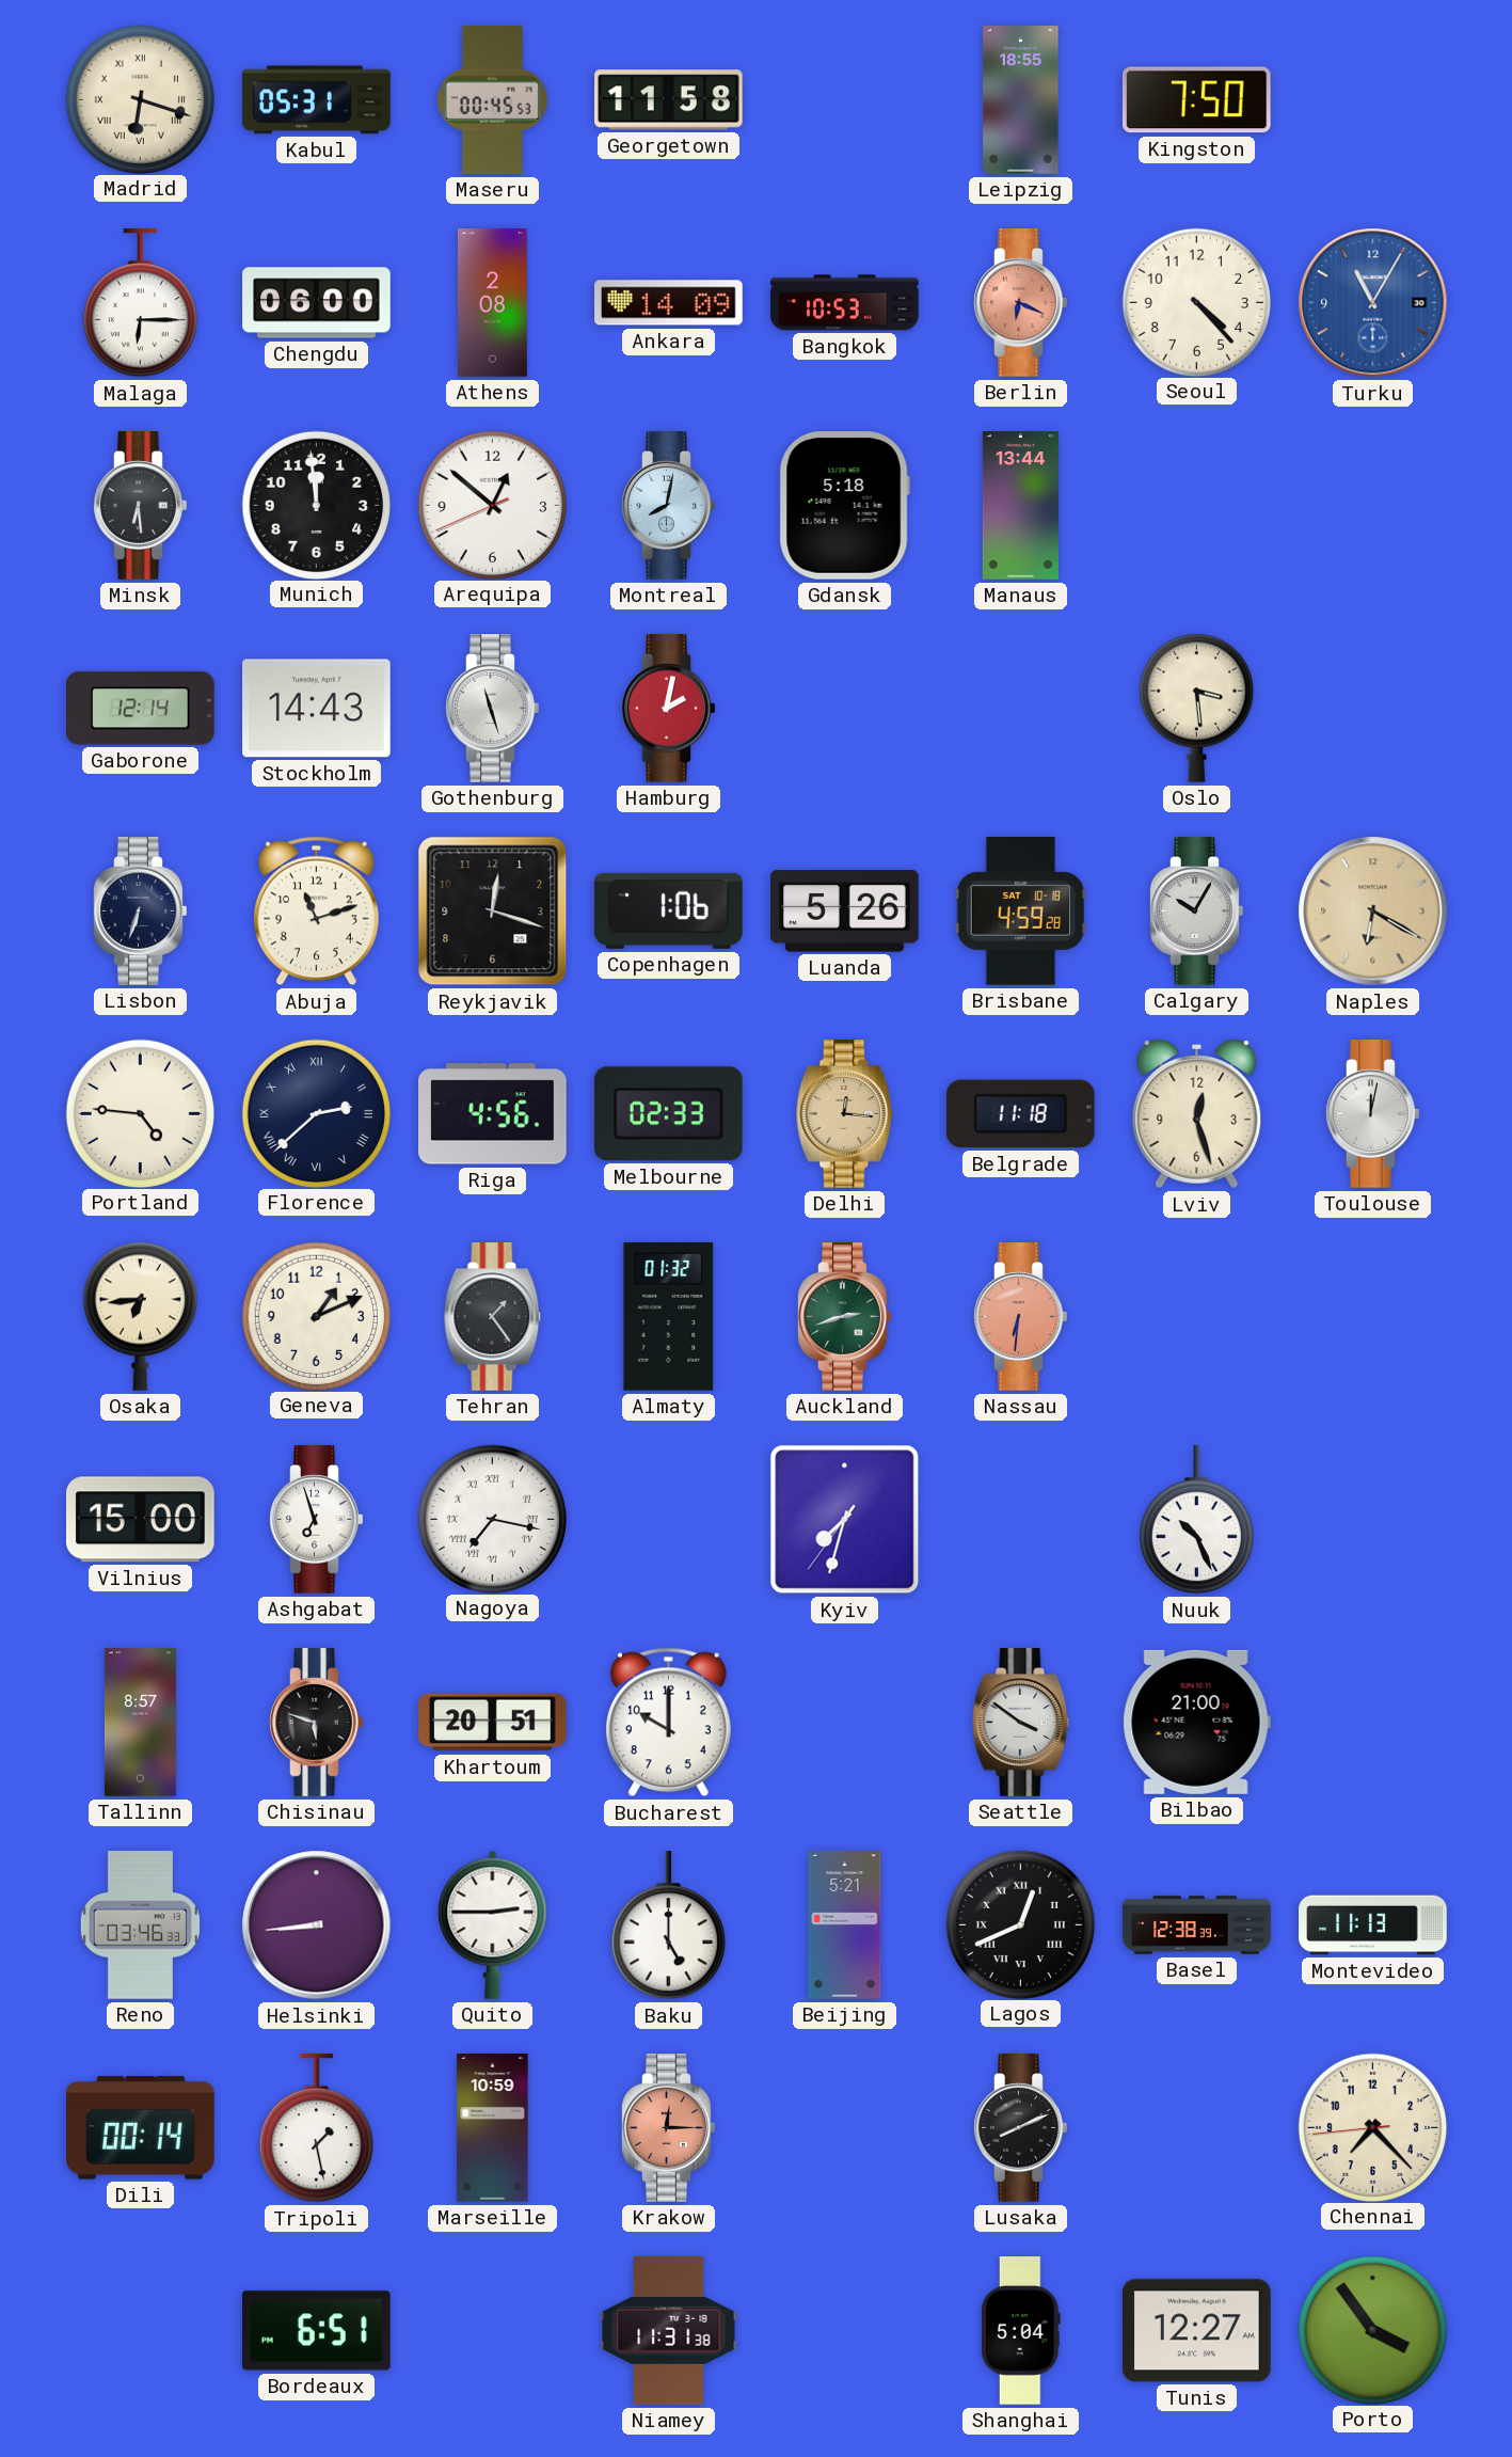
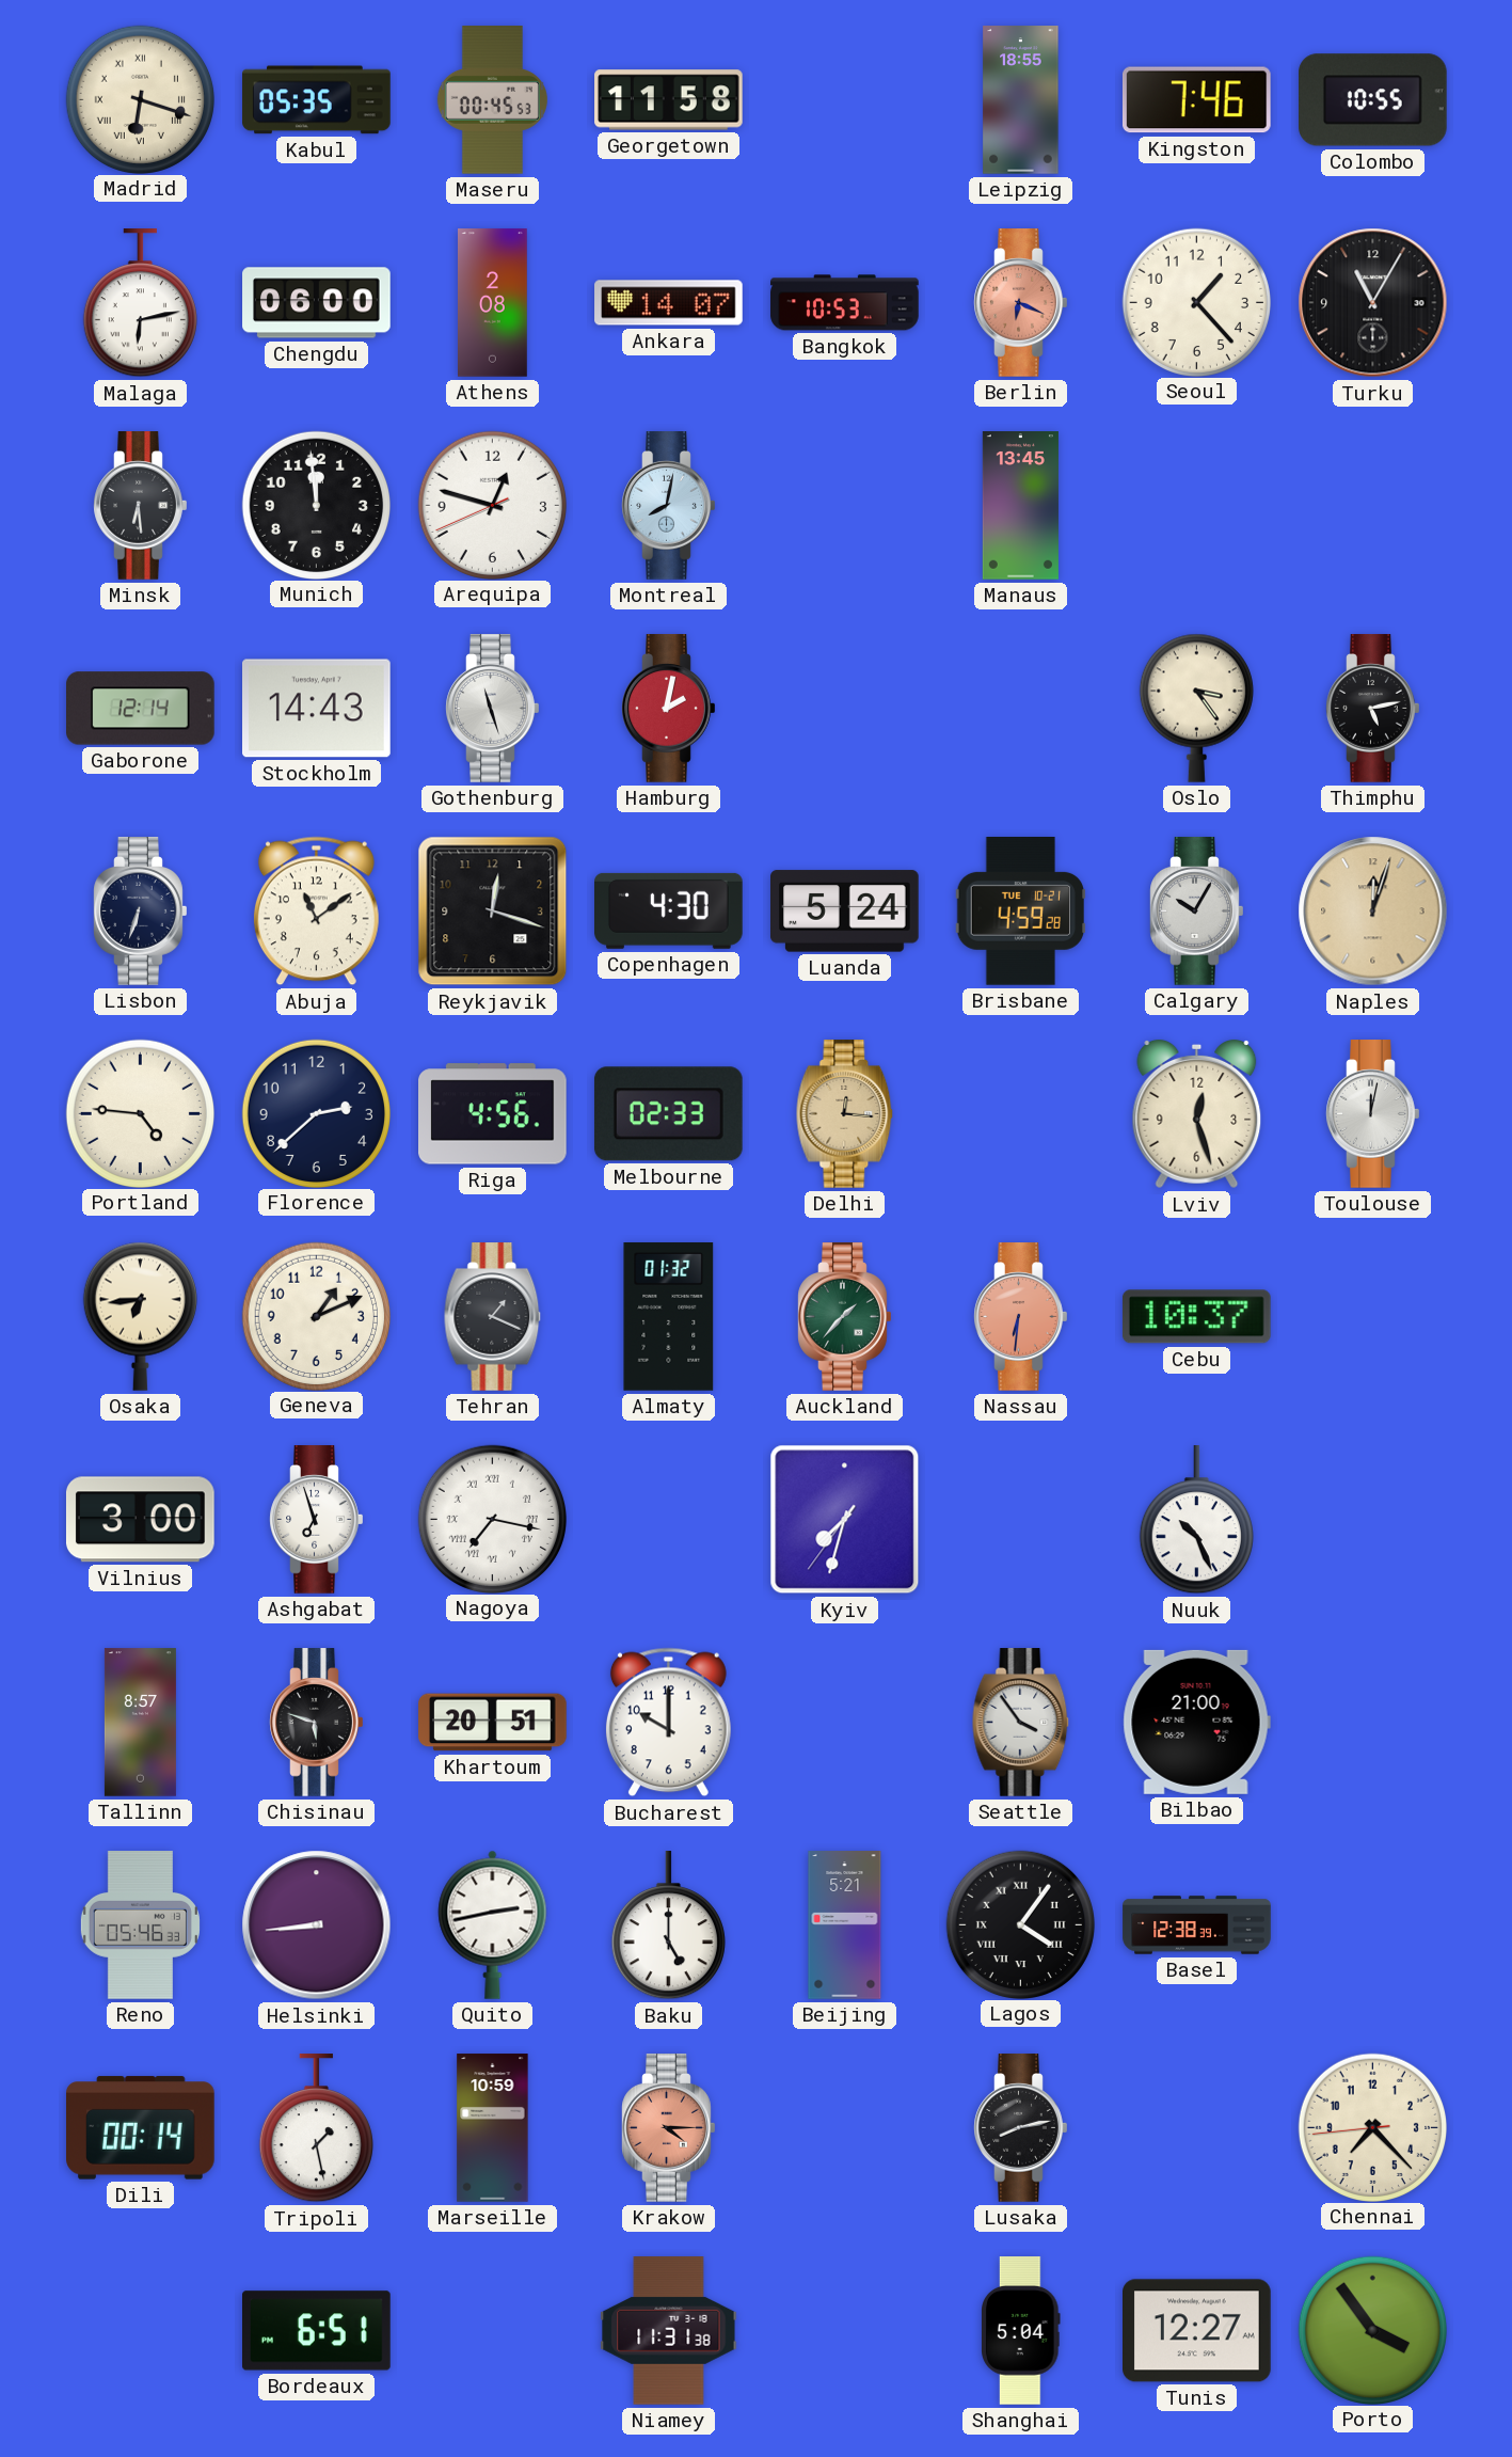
Kabul: 05:31 -> 05:35
Kingston: 7:50 -> 7:46
Colombo: none -> 10:55
Malaga: 6:15 -> 6:13
Ankara: 14:09 -> 14:07
Seoul: 4:23 -> 1:23
Turku dial: blue -> black
Arequipa: 12:51 -> 12:47
Gdansk: 5:18 -> none
Manaus: 13:44 -> 13:45
Oslo: 3:29 -> 3:24
Thimphu: none -> 5:13
Abuja: 11:12 -> 11:09
Copenhagen: 1:06 -> 4:30
Luanda: 5:26 -> 5:24
Brisbane date: SAT 10-18 -> TUE 10-21
Naples: 6:20 -> 12:03
Florence numerals: Roman -> Arabic
Belgrade: 11:18 -> none
Tehran: 1:24 -> 1:19
Auckland: 2:42 -> 1:37
Cebu: none -> 10:37
Vilnius: 15:00 -> 3:00
Seattle: 3:51 -> 3:54
Reno: 03:46 -> 05:46
Quito: 2:45 -> 2:43
Lagos: 12:41 -> 4:06
Montevideo: 11:13 -> none
Krakow: 12:15 -> 4:15
Lusaka: 8:11 -> 8:13
